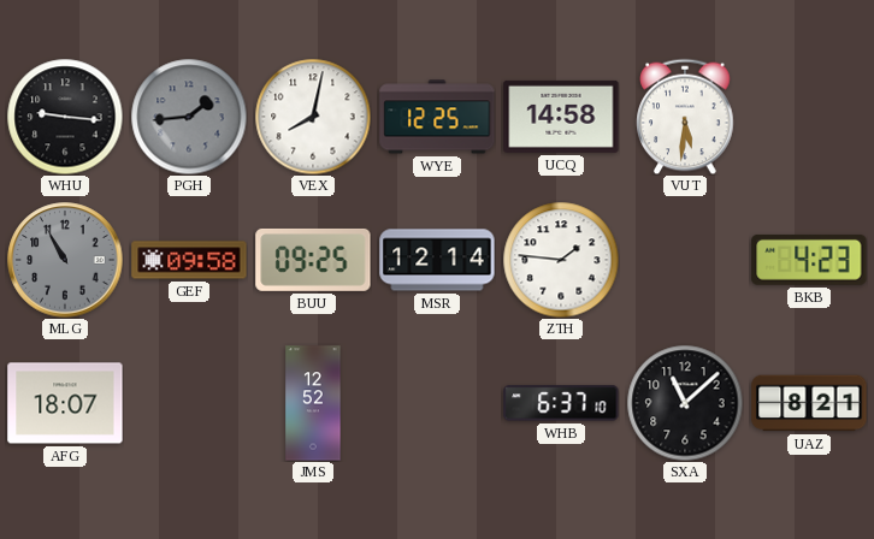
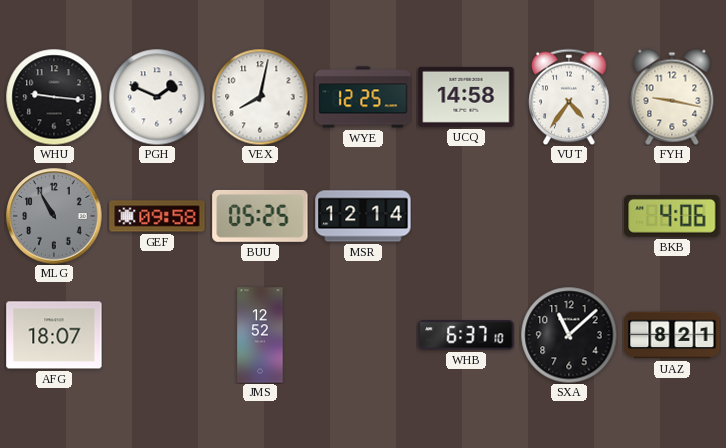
PGH: 1:44 -> 1:49
PGH dial: grey -> white
VUT: 5:31 -> 4:36
FYH: none -> 9:17
BUU: 09:25 -> 05:25
ZTH: 1:46 -> none
BKB: 4:23 -> 4:06
